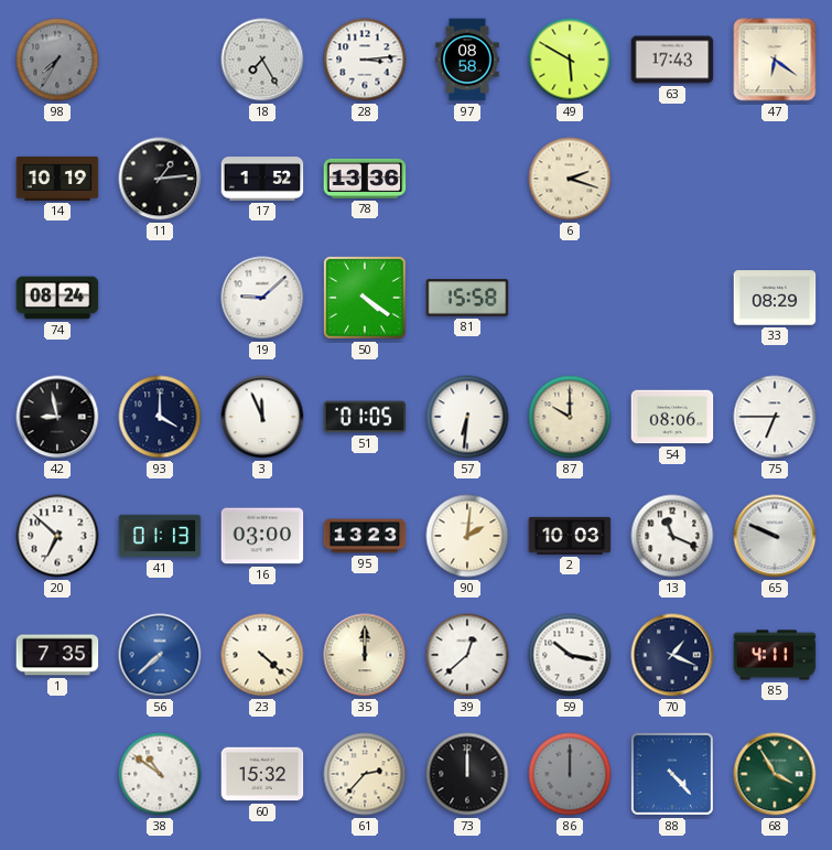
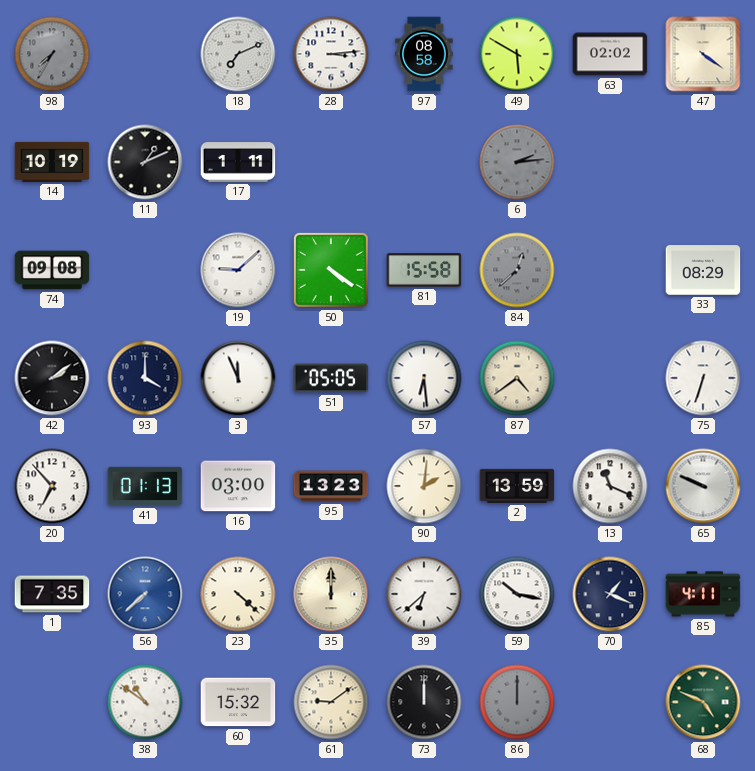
18: 7:25 -> 7:11
63: 17:43 -> 02:02
47: 6:21 -> 4:21
11: 1:14 -> 1:11
17: 1:52 -> 1:11
78: 13:36 -> none
6: 2:18 -> 2:14
6 dial: cream -> grey
74: 08:24 -> 09:08
84: none -> 12:38
42: 8:58 -> 2:09
51: 01:05 -> 05:05
57: 6:31 -> 6:29
87: 10:00 -> 4:39
54: 08:06 -> none
75: 6:45 -> 6:33
20: 6:52 -> 6:53
2: 10:03 -> 13:59
39: 12:38 -> 6:38
61: 2:37 -> 9:09
88: 4:23 -> none
68: 3:55 -> 4:49
